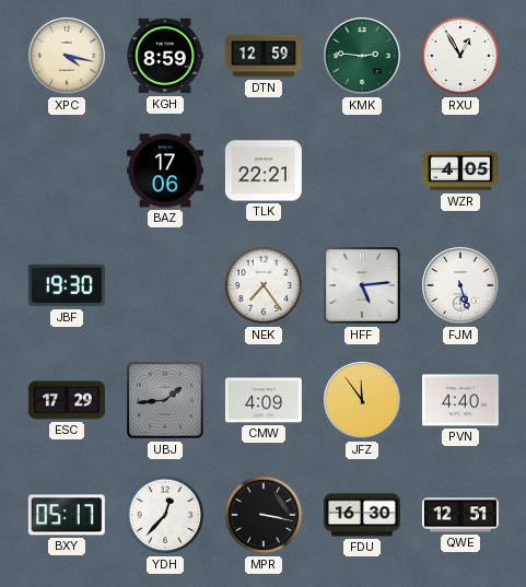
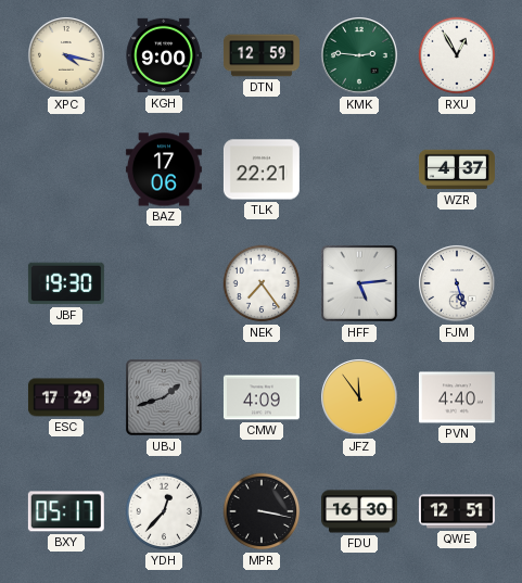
KGH: 8:59 -> 9:00
WZR: 4:05 -> 4:37
UBJ: 1:44 -> 1:42
